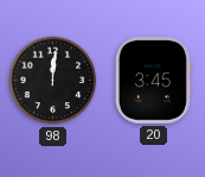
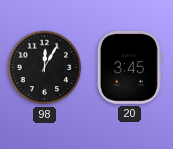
98: 12:01 -> 12:05
